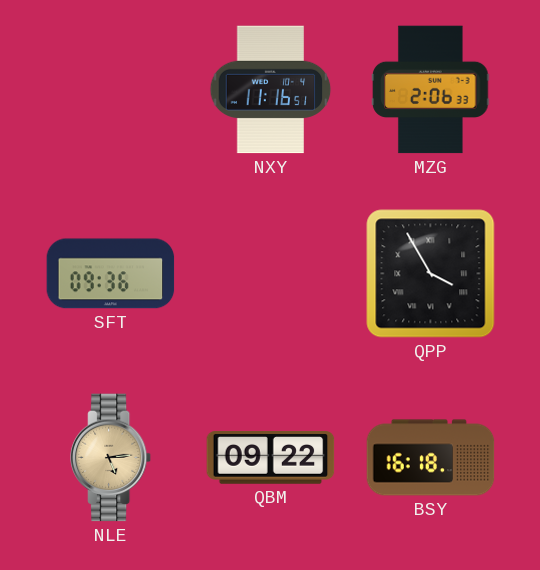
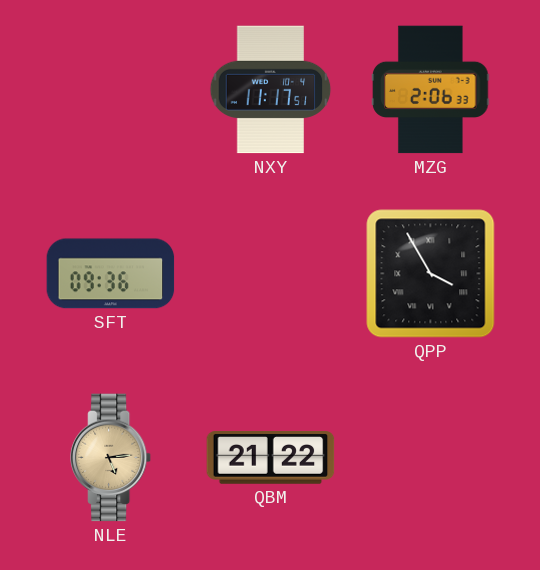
NXY: 11:16 -> 11:17
QBM: 09:22 -> 21:22
BSY: 16:18 -> none
